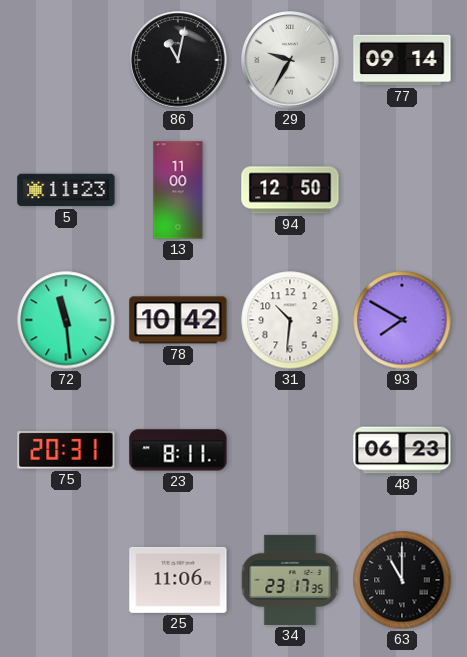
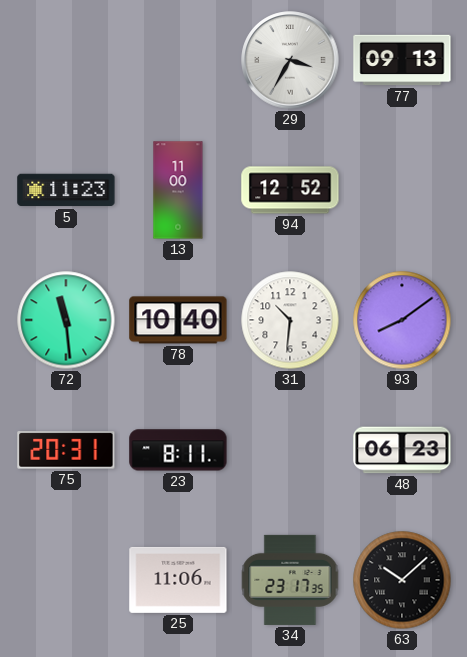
86: 11:02 -> none
29: 9:35 -> 3:35
77: 09:14 -> 09:13
94: 12:50 -> 12:52
78: 10:42 -> 10:40
93: 7:50 -> 8:09
63: 11:00 -> 10:08
